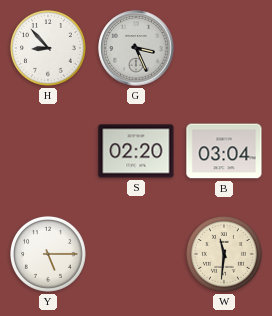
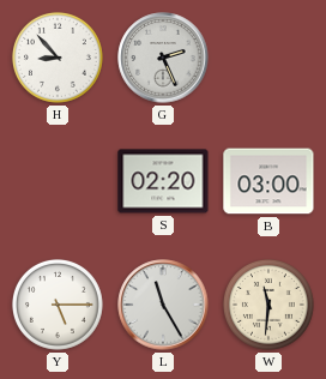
G: 3:26 -> 2:26
B: 03:04 -> 03:00
L: none -> 11:25
